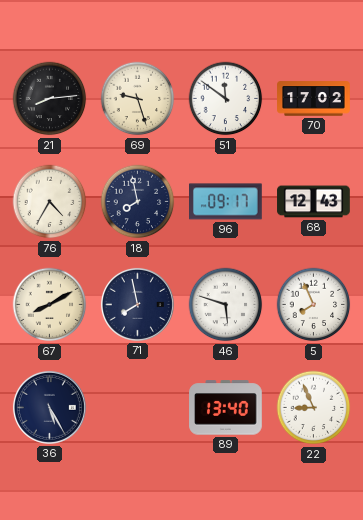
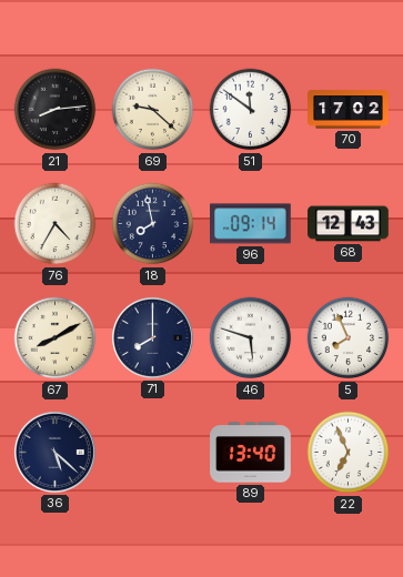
69: 9:27 -> 9:22
96: 09:17 -> 09:14
71: 7:58 -> 8:00
36: 5:25 -> 5:22
22: 8:56 -> 6:56
